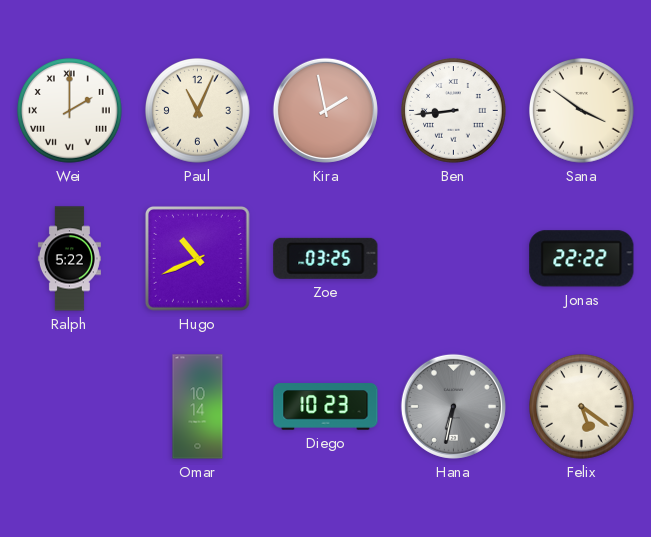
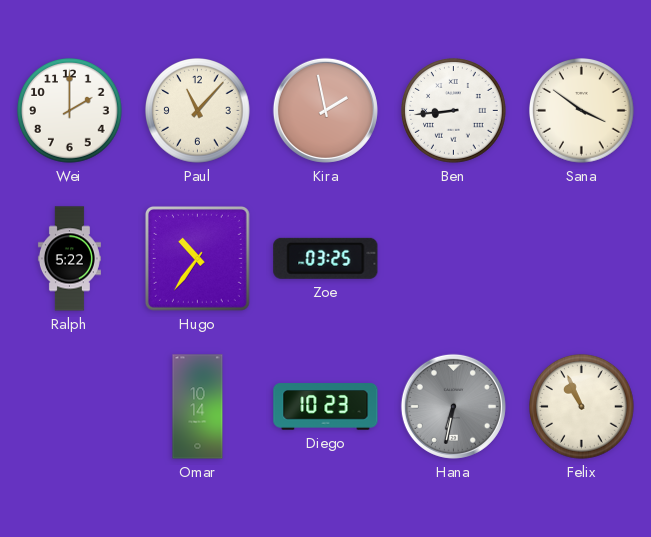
Wei numerals: Roman -> Arabic
Paul: 11:04 -> 11:07
Hugo: 10:41 -> 10:36
Jonas: 22:22 -> none
Felix: 5:21 -> 10:56
